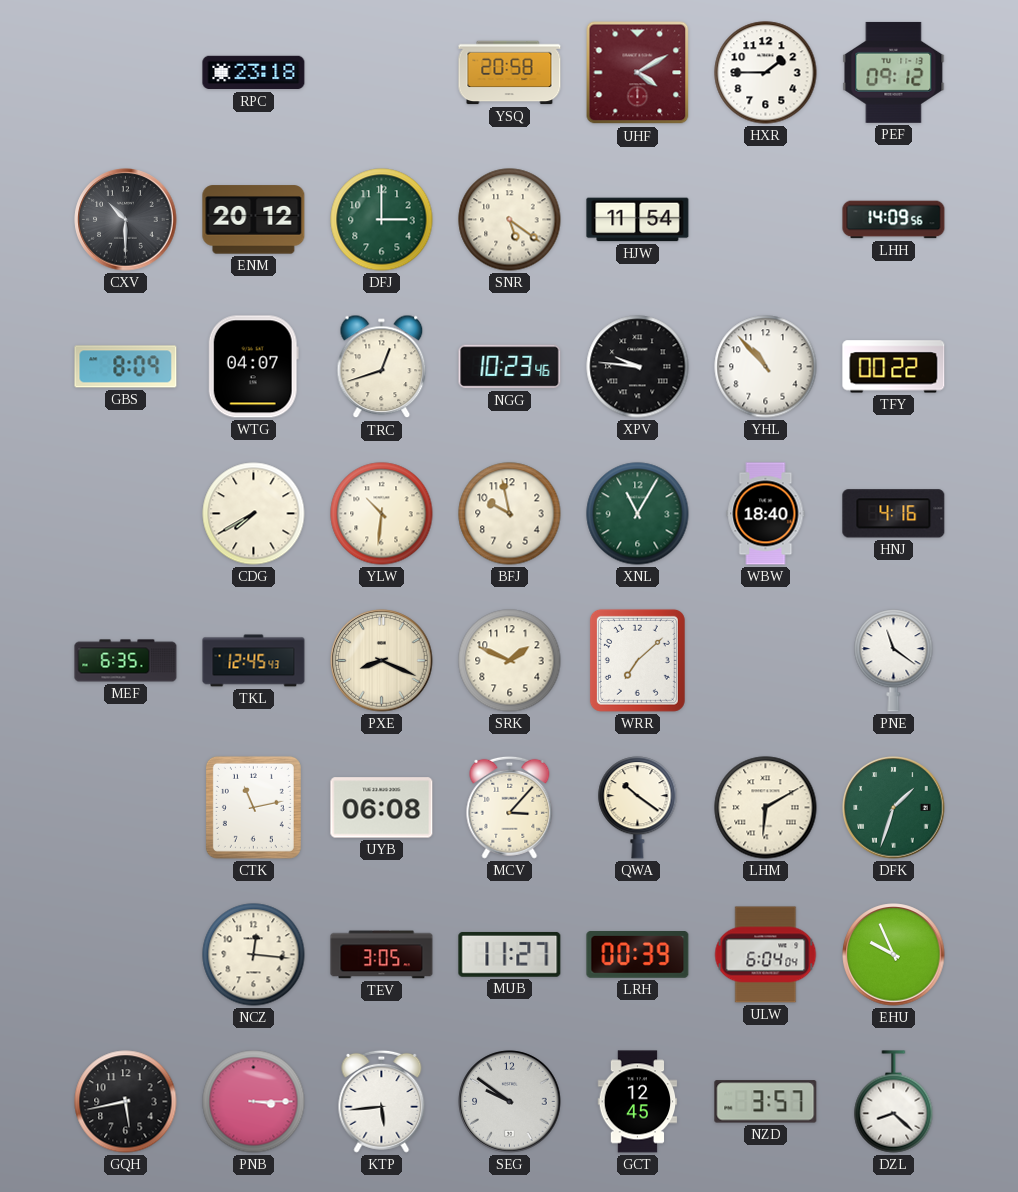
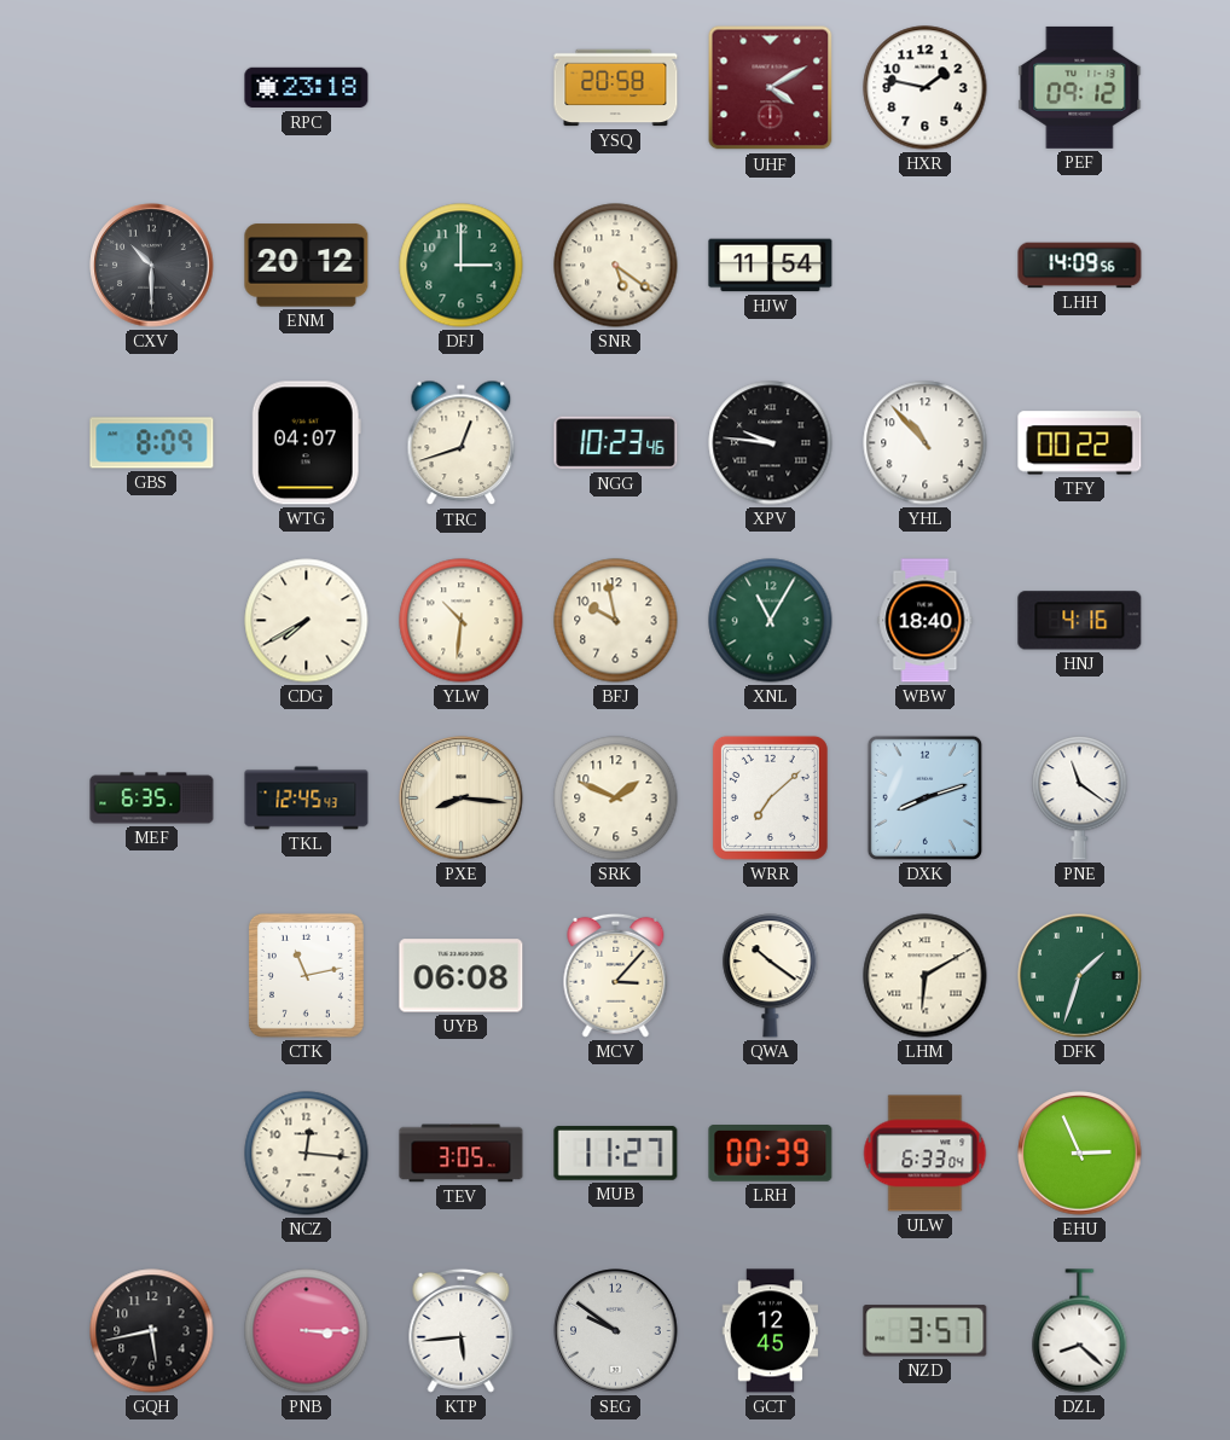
HXR: 1:45 -> 1:47
PXE: 8:19 -> 8:16
DXK: none -> 8:12
ULW: 6:04 -> 6:33
EHU: 9:56 -> 2:56
